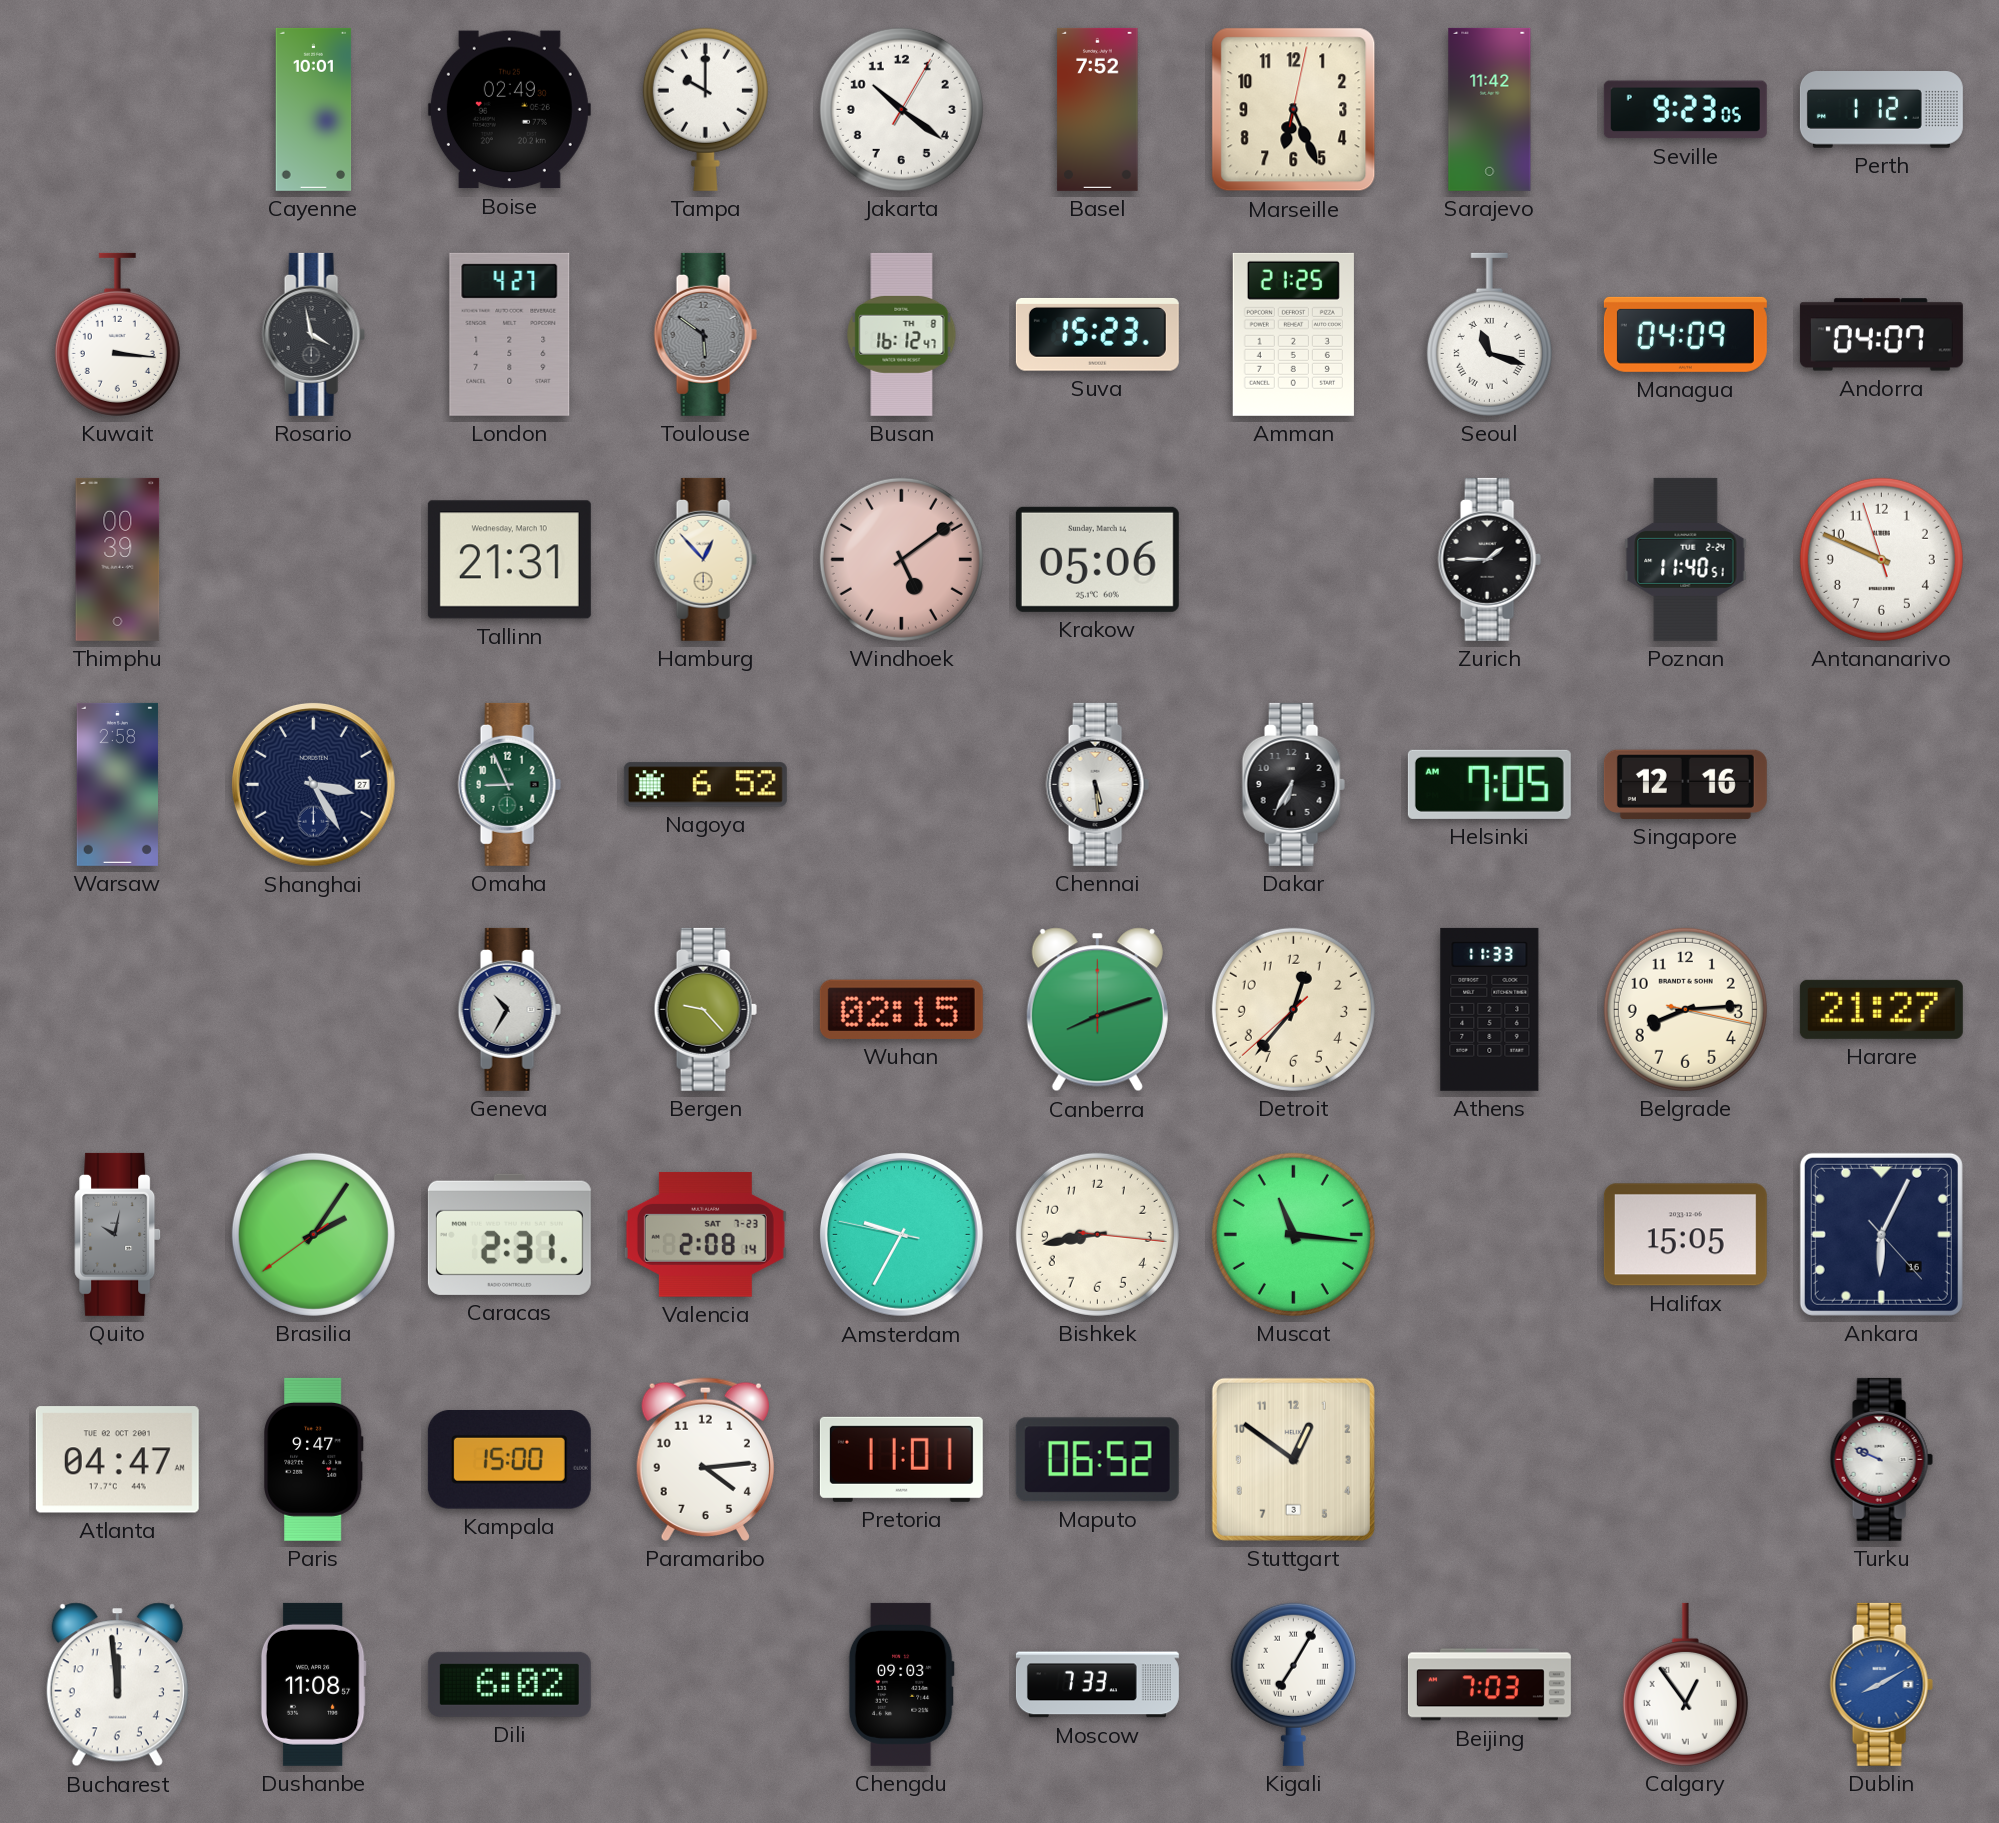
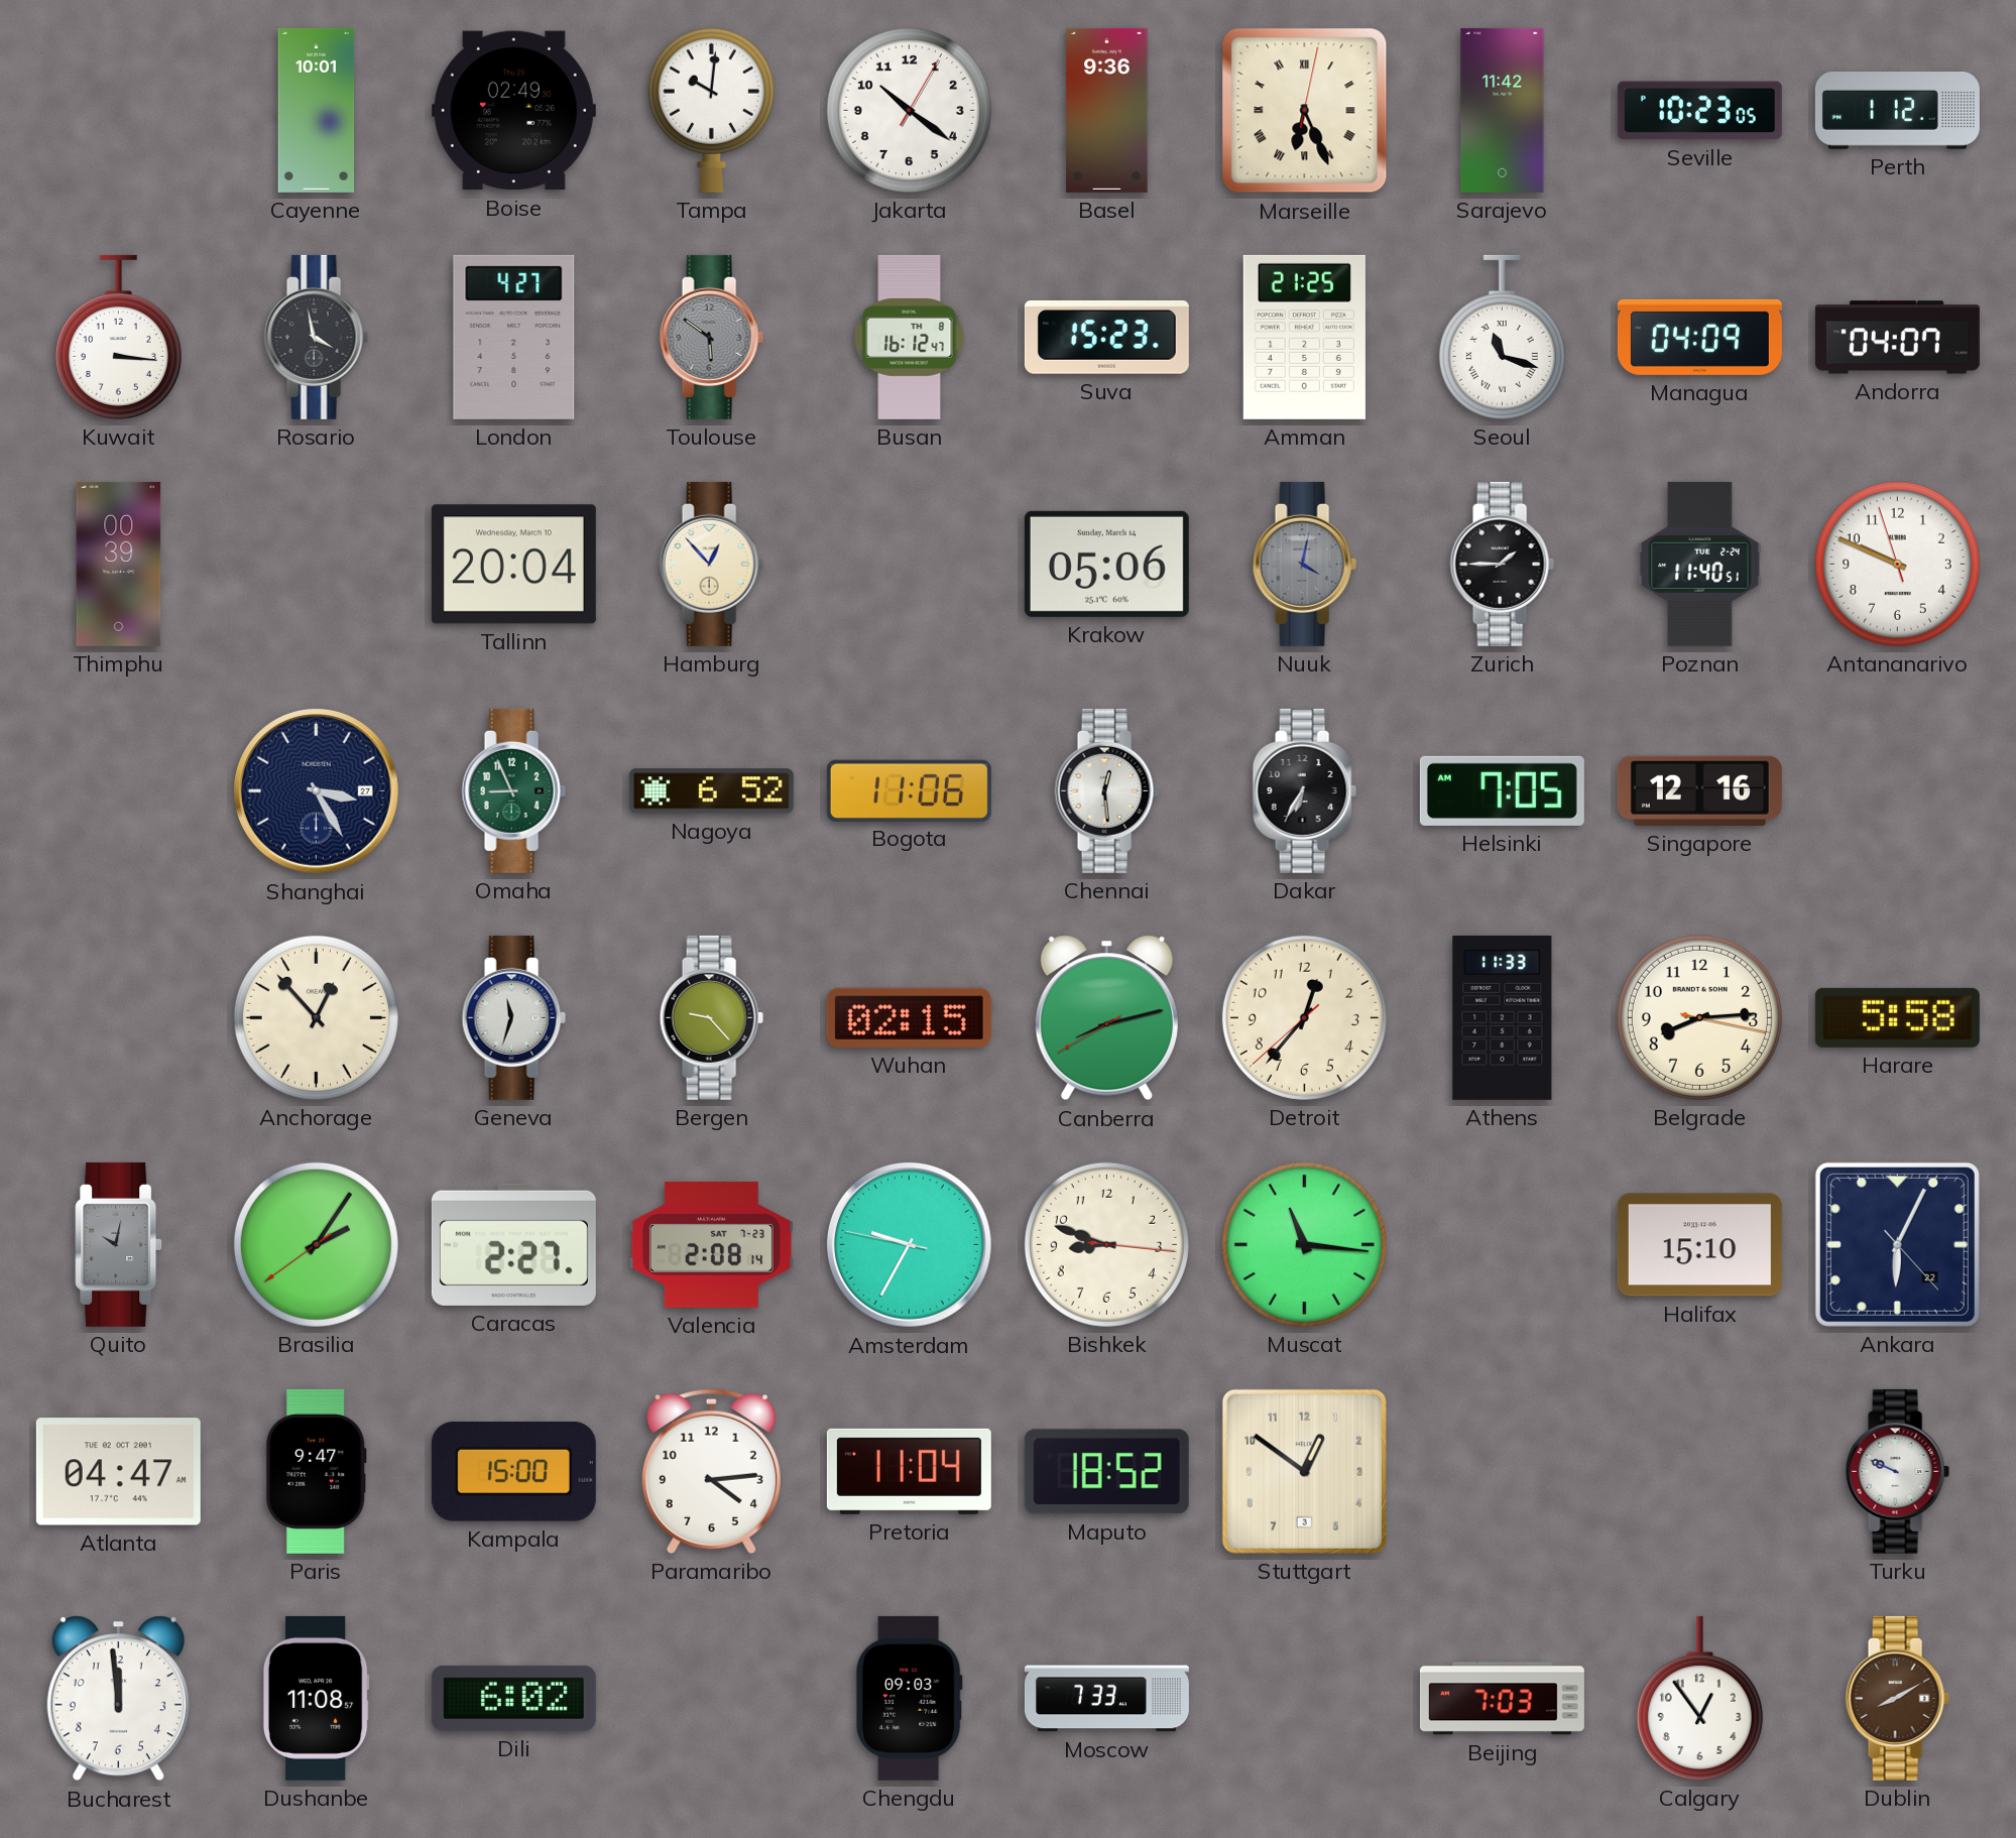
Tampa: 10:00 -> 10:01
Basel: 7:52 -> 9:36
Marseille numerals: Arabic -> Roman
Seville: 9:23 -> 10:23
Tallinn: 21:31 -> 20:04
Windhoek: 5:09 -> none
Nuuk: none -> 4:02
Warsaw: 2:58 -> none
Bogota: none -> 11:06
Chennai: 5:29 -> 12:29
Anchorage: none -> 12:53
Geneva: 10:35 -> 11:33
Canberra: 8:12:00 -> 8:12:40
Harare: 21:27 -> 5:58
Caracas: 2:31 -> 2:27
Bishkek: 8:43 -> 8:48
Halifax: 15:05 -> 15:10
Ankara date: 16 -> 22
Pretoria: 11:01 -> 11:04
Maputo: 06:52 -> 18:52
Kigali: 7:05 -> none
Calgary numerals: Roman -> Arabic
Dublin dial: blue -> brown
